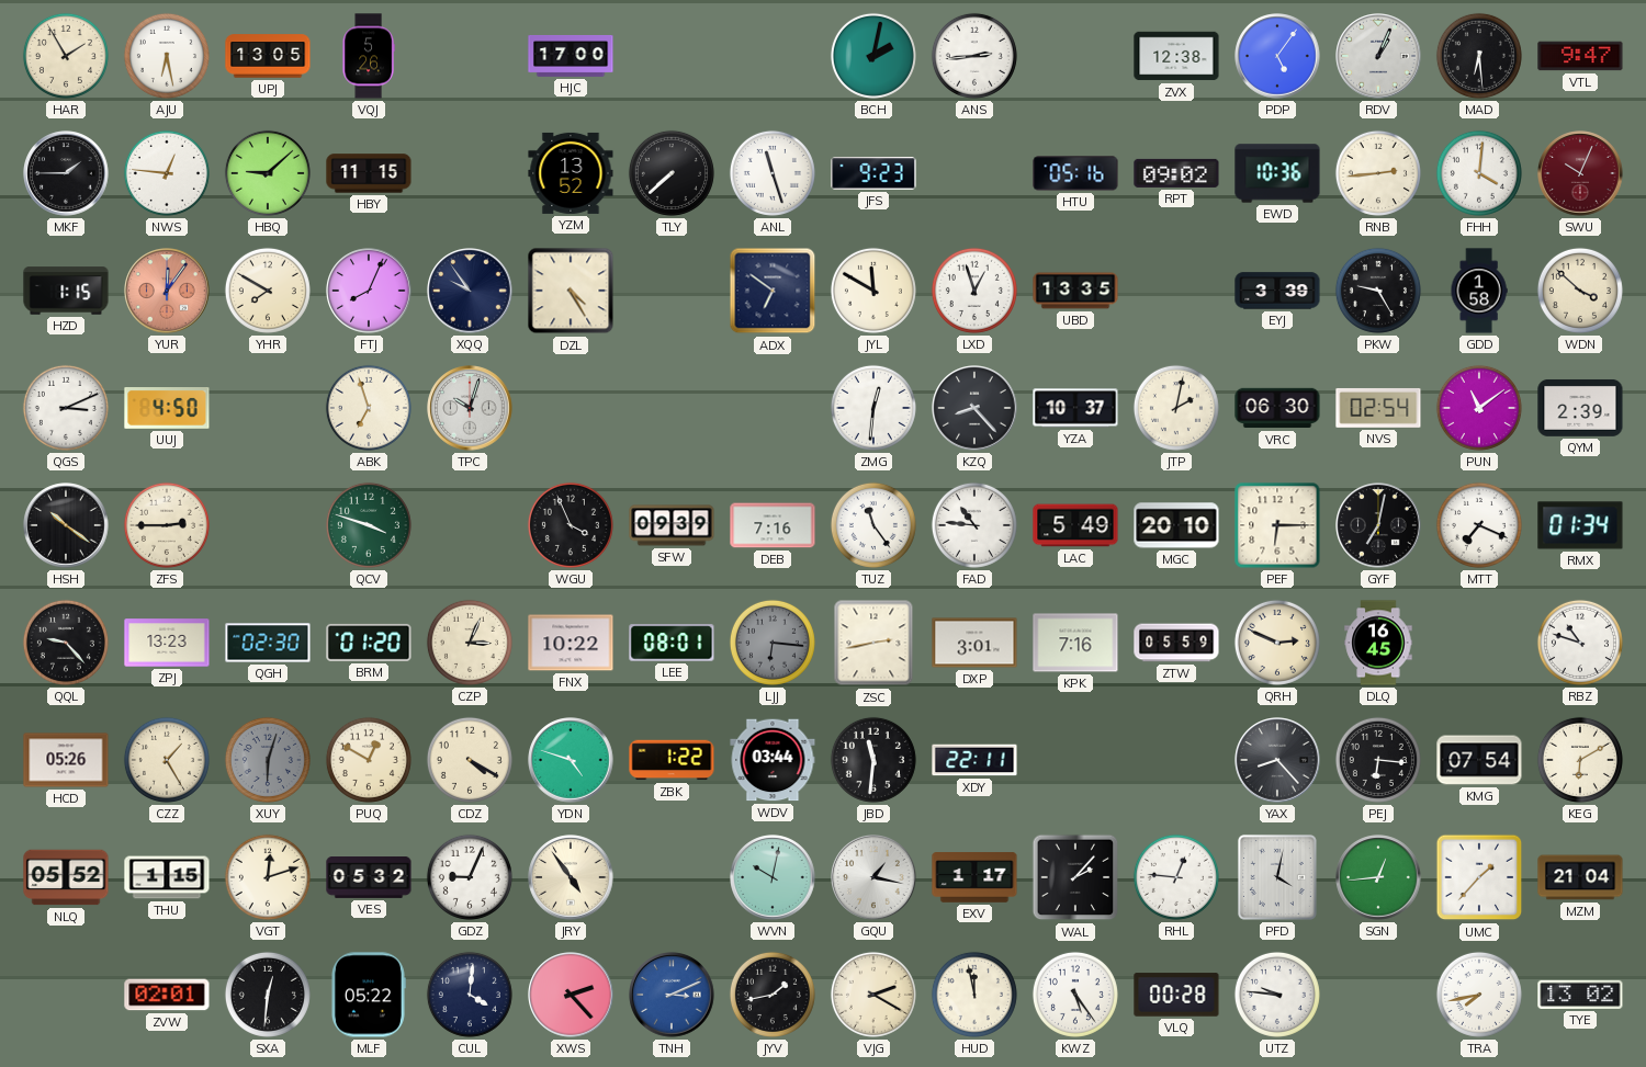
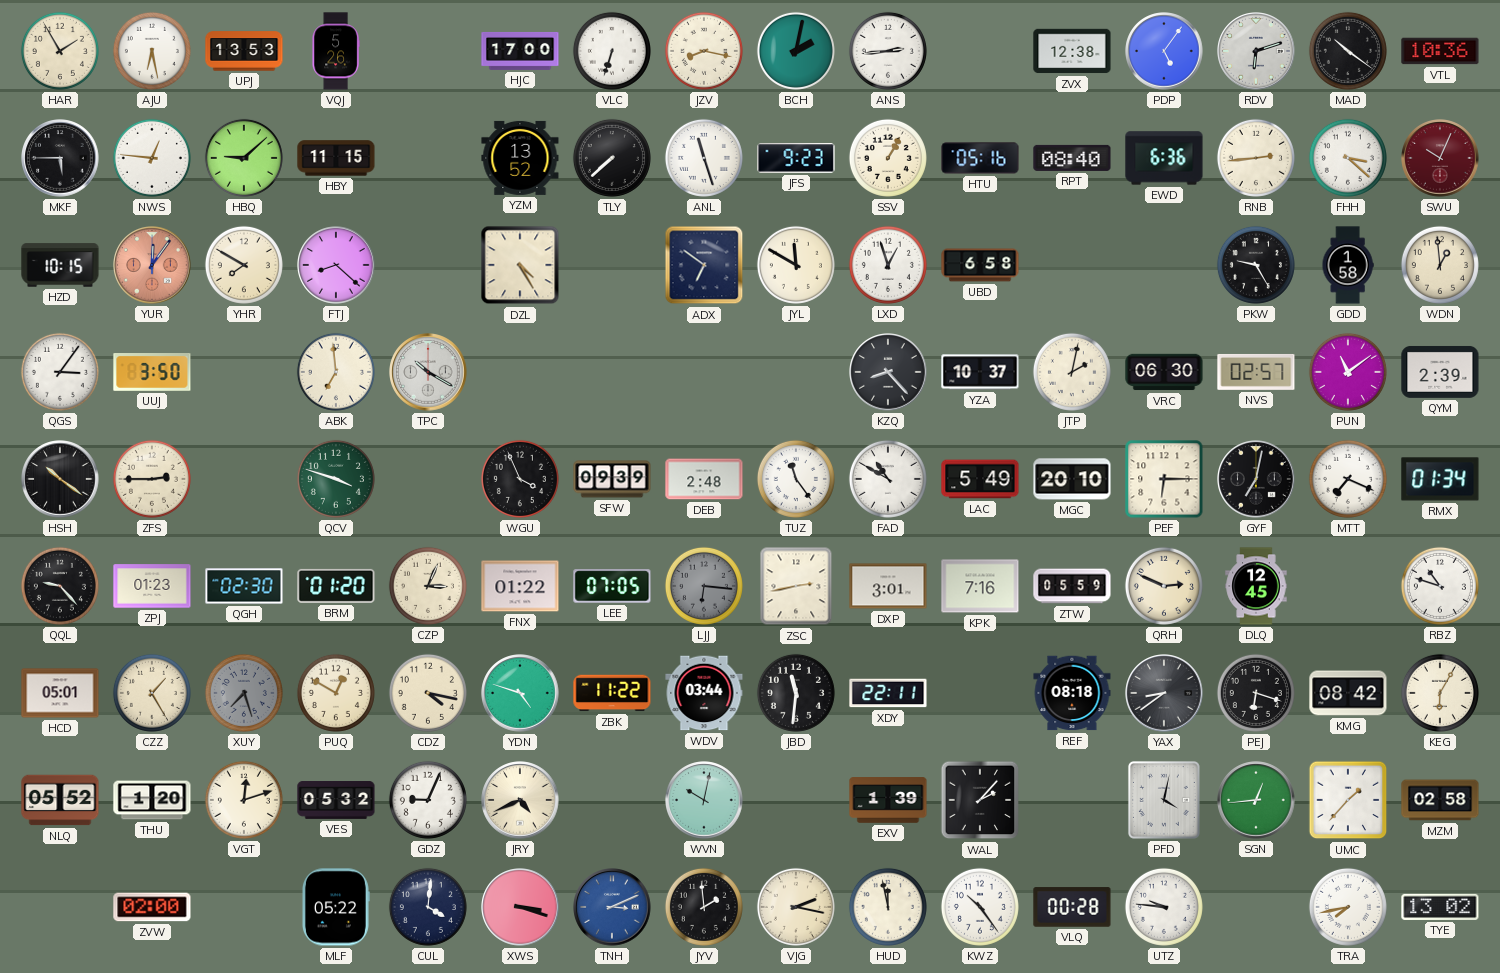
UPJ: 13:05 -> 13:53
VLC: none -> 6:33
JZV: none -> 8:17
RDV: 1:04 -> 6:12
MAD: 6:29 -> 10:21
VTL: 9:47 -> 10:36
MKF: 1:45 -> 5:45
SSV: none -> 1:05
RPT: 09:02 -> 08:40
EWD: 10:36 -> 6:36
FHH: 4:01 -> 3:22
HZD: 1:15 -> 10:15
FTJ: 8:04 -> 8:22
XQQ: 9:54 -> none
UBD: 13:35 -> 6:58
EYJ: 3:39 -> none
WDN: 3:52 -> 12:59
QGS: 3:11 -> 3:06
UUJ: 4:50 -> 3:50
ABK: 6:57 -> 6:59
TPC: 10:03 -> 10:20
ZMG: 12:31 -> none
NVS: 02:54 -> 02:57
DEB: 7:16 -> 2:48
FAD: 10:46 -> 10:50
ZPJ: 13:23 -> 01:23
FNX: 10:22 -> 01:22
LEE: 08:01 -> 07:05
DLQ: 16:45 -> 12:45
HCD: 05:26 -> 05:01
XUY: 6:03 -> 7:27
CDZ: 4:20 -> 4:17
ZBK: 1:22 -> 11:22
REF: none -> 08:18
YAX: 8:23 -> 8:39
PEJ: 6:16 -> 6:18
KMG: 07:54 -> 08:42
KEG: 6:10 -> 6:05
THU: 1:15 -> 1:20
JRY: 4:54 -> 4:41
GQU: 1:17 -> none
EXV: 1:17 -> 1:39
RHL: 12:46 -> none
MZM: 21:04 -> 02:58
ZVW: 02:01 -> 02:00
SXA: 12:31 -> none
XWS: 2:23 -> 3:18
JYV: 1:43 -> 1:59
VJG: 2:20 -> 2:17
KWZ: 5:24 -> 10:24
